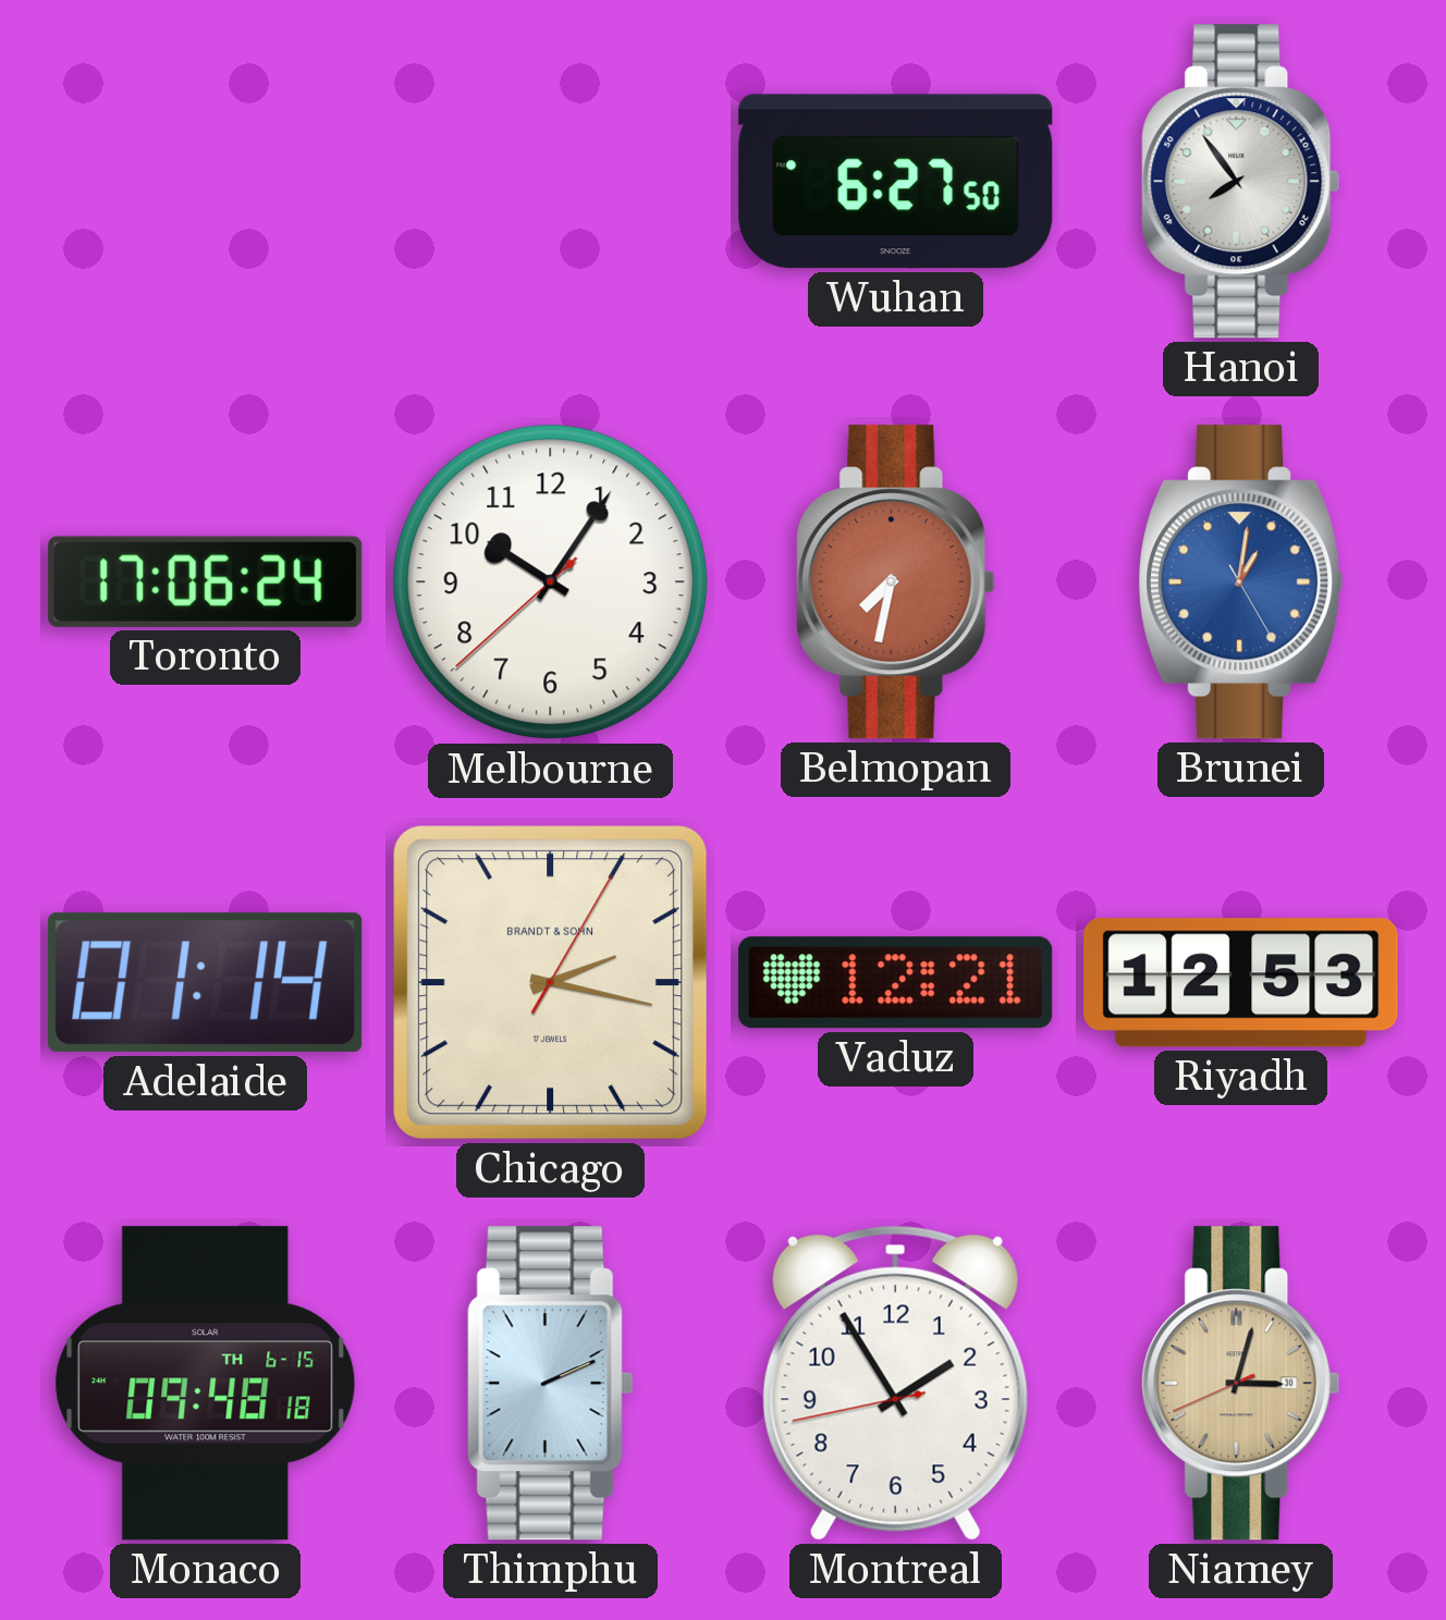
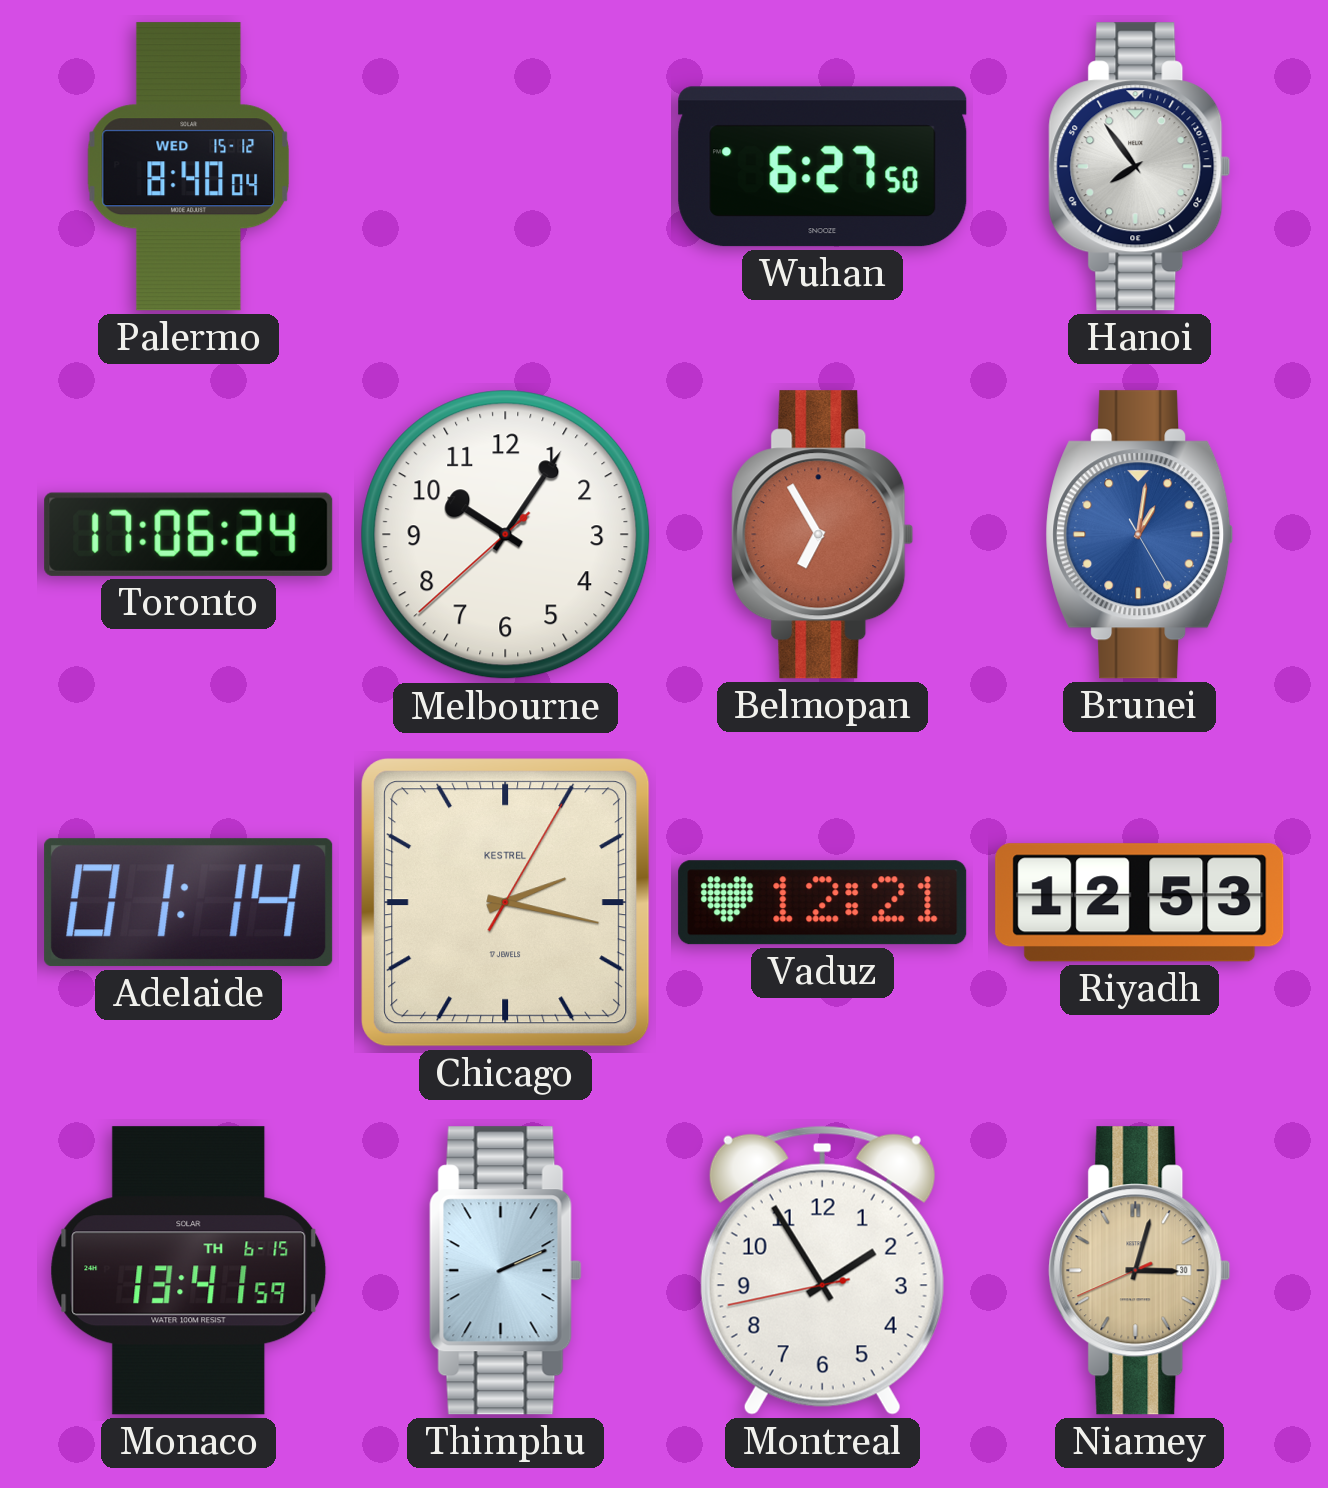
Palermo: none -> 8:40
Belmopan: 7:32 -> 6:55
Chicago brand: BRANDT & SOHN -> KESTREL
Monaco: 09:48 -> 13:41
